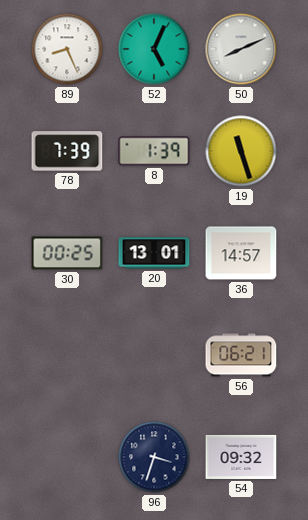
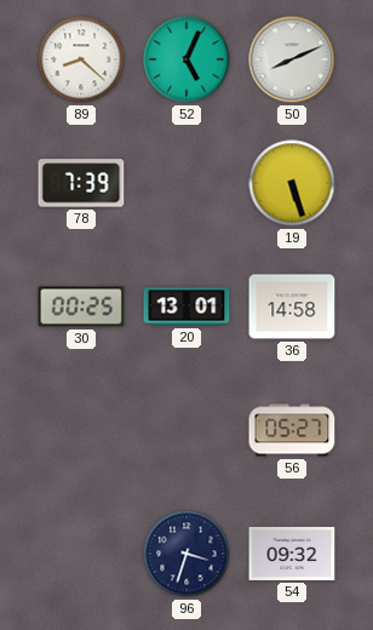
89: 8:26 -> 8:22
8: 1:39 -> none
19: 11:27 -> 5:27
36: 14:57 -> 14:58
56: 06:21 -> 05:27
